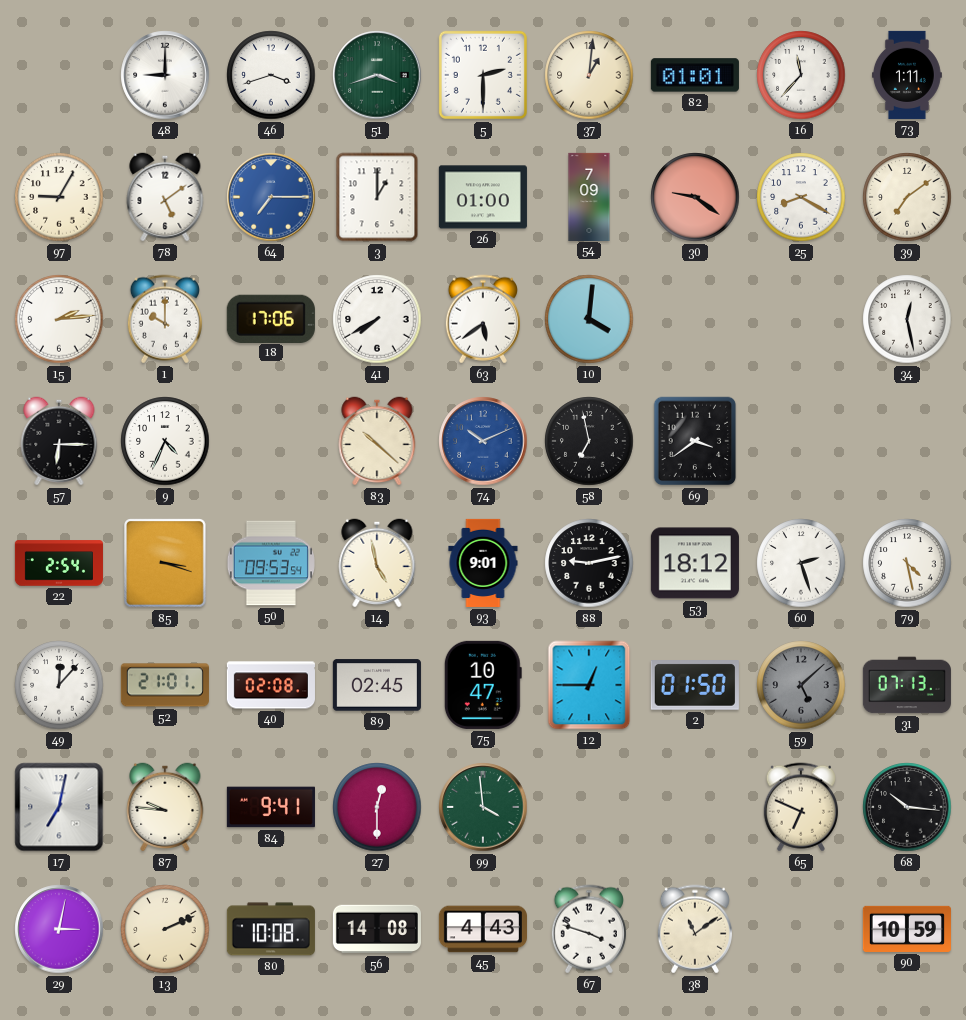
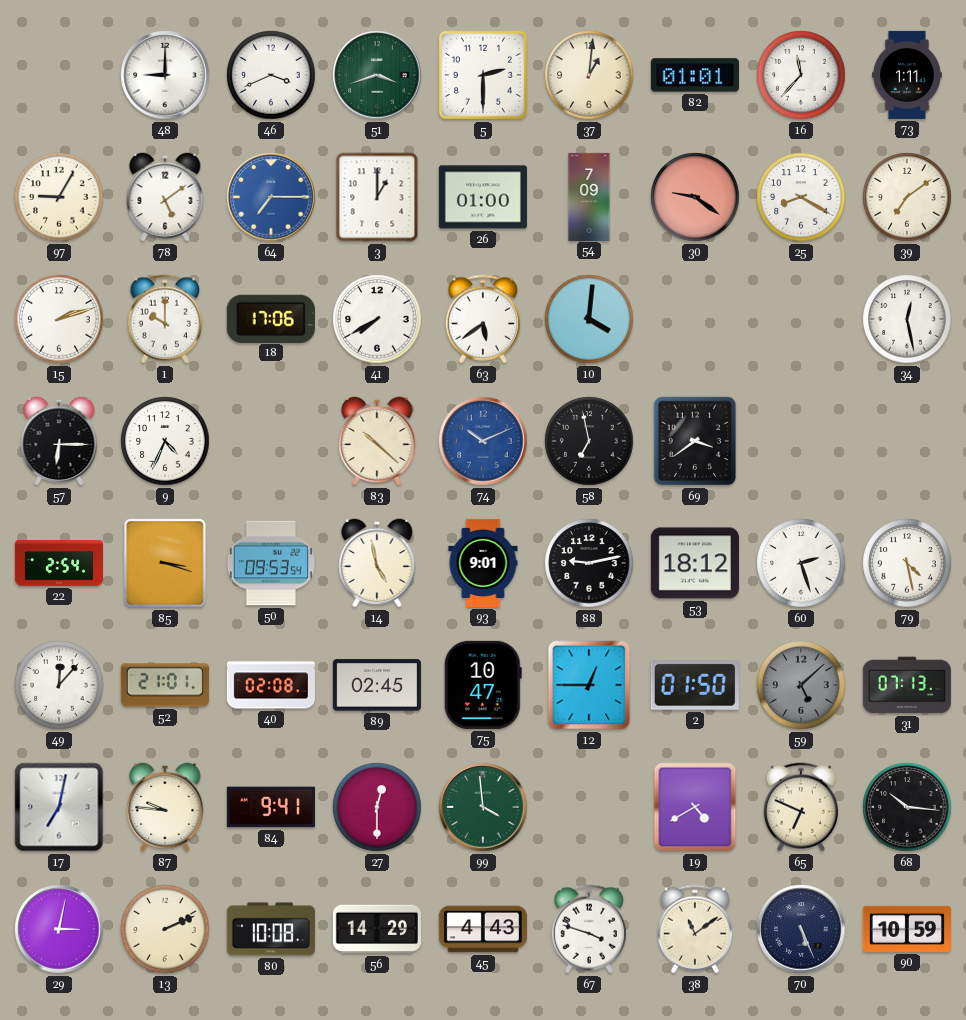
46: 3:42 -> 3:41
15: 2:14 -> 2:12
19: none -> 4:40
56: 14:08 -> 14:29
70: none -> 5:26
